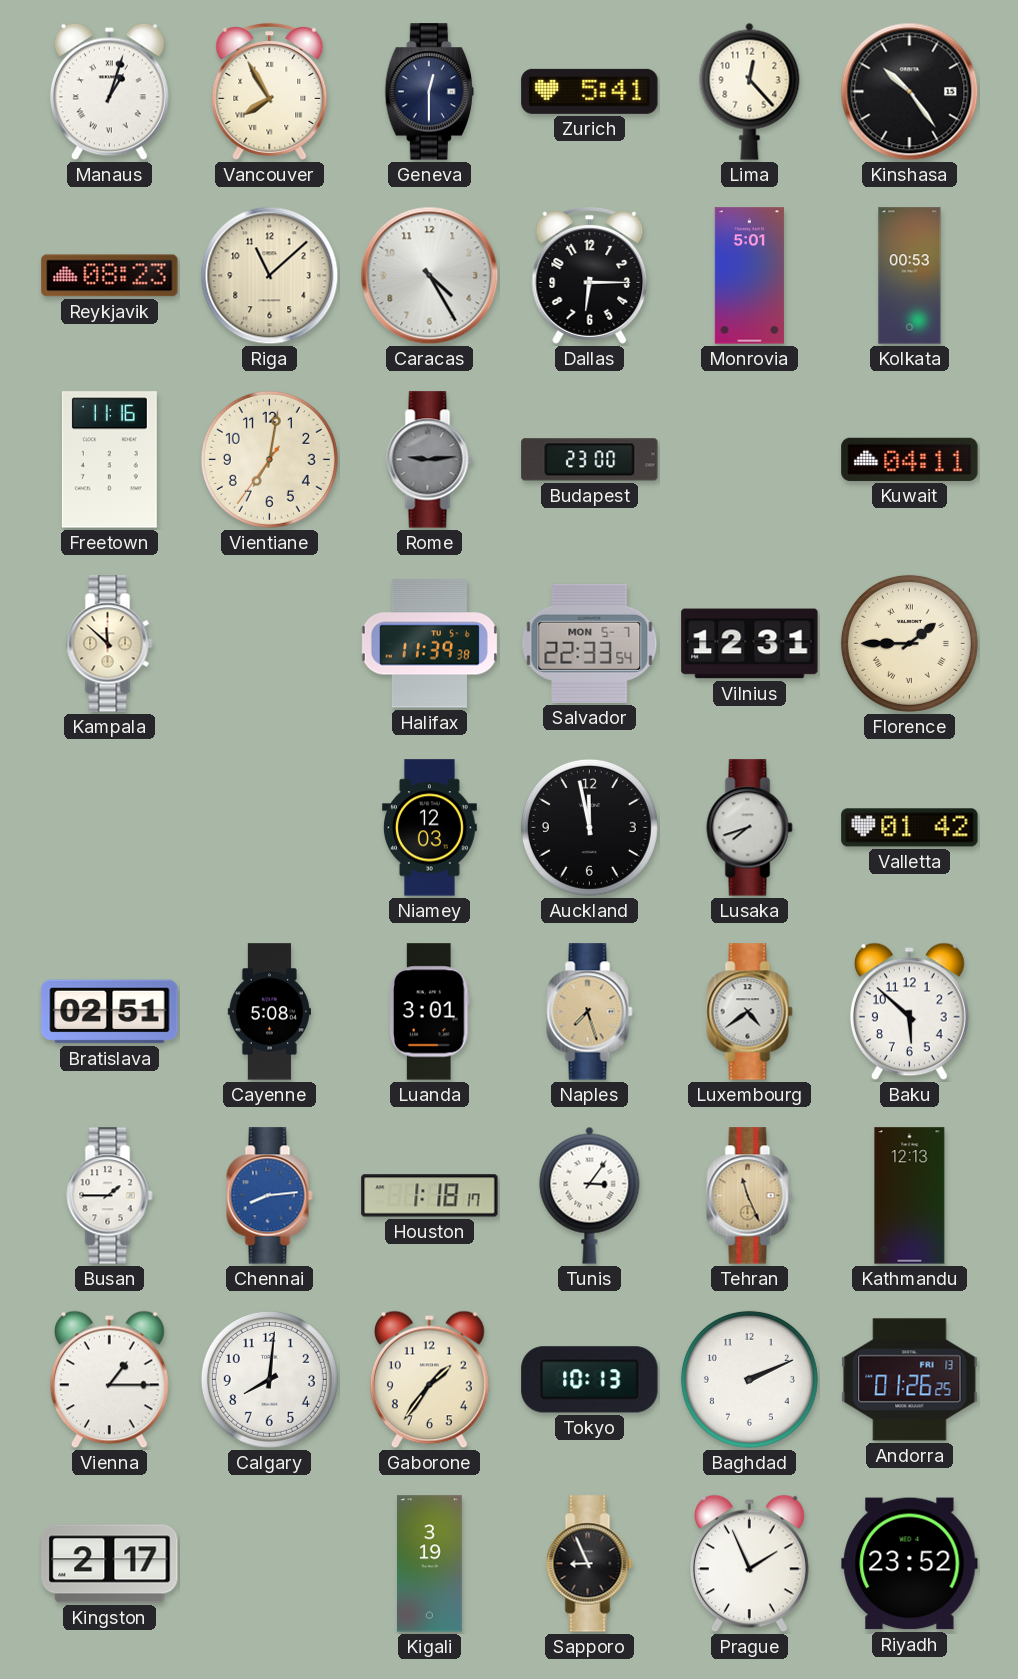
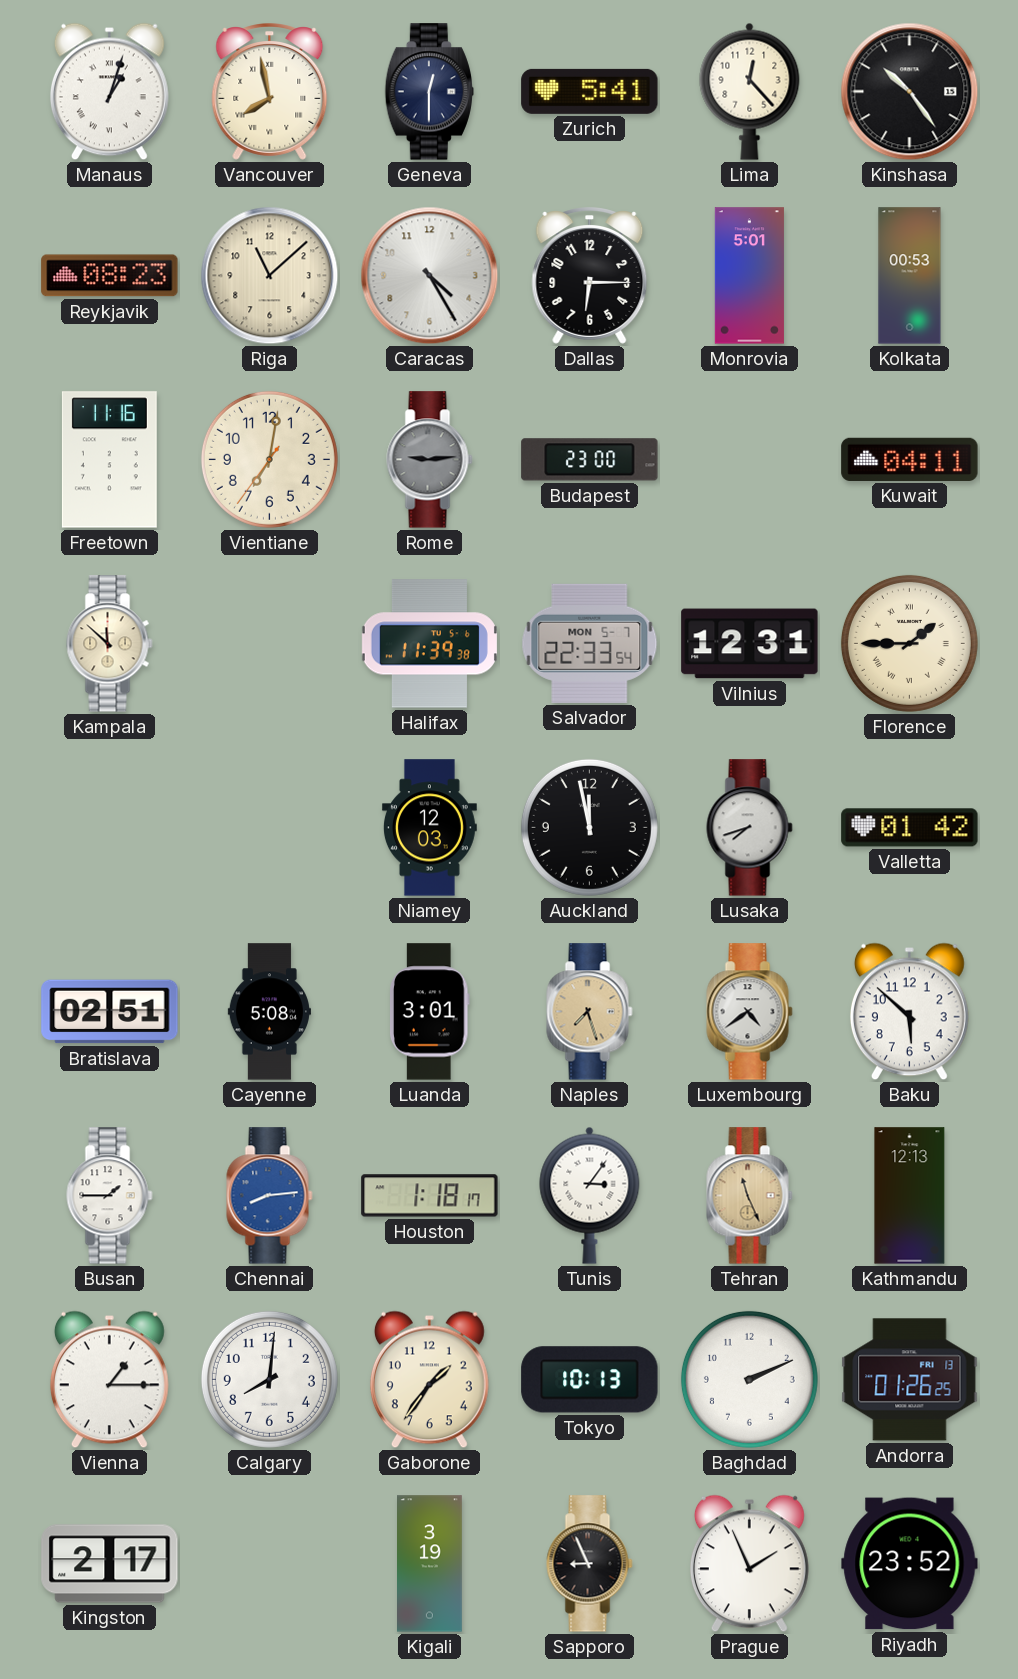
Vancouver: 7:55 -> 7:58
